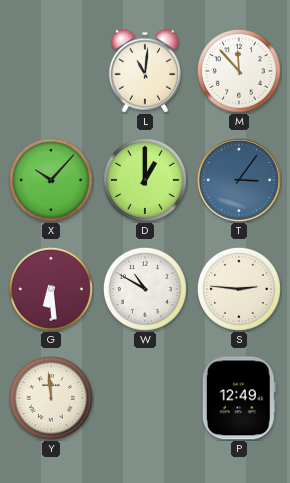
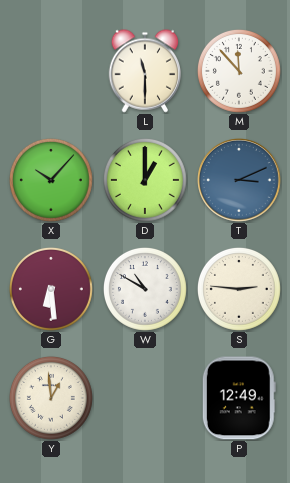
L: 11:01 -> 11:30
T: 3:06 -> 3:11
Y: 11:59 -> 12:59
